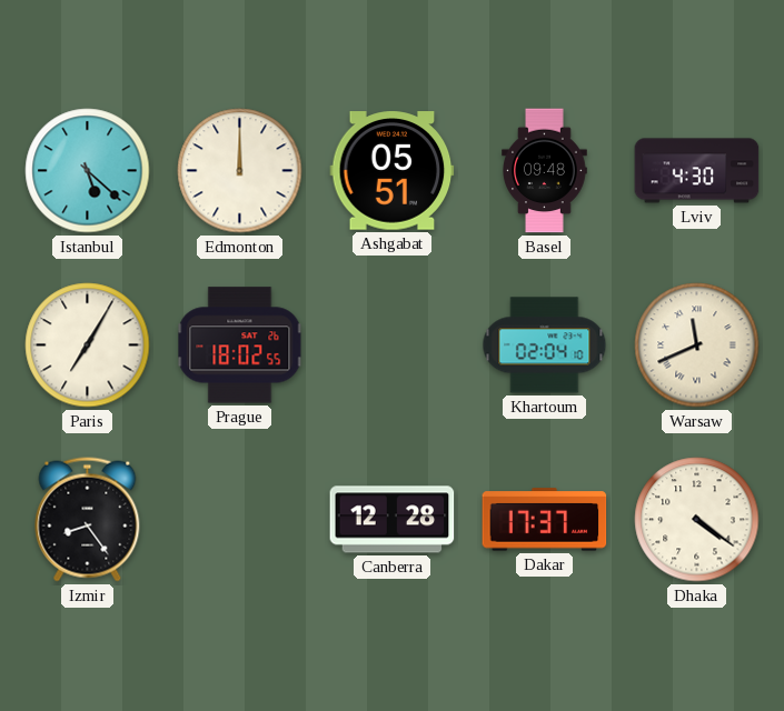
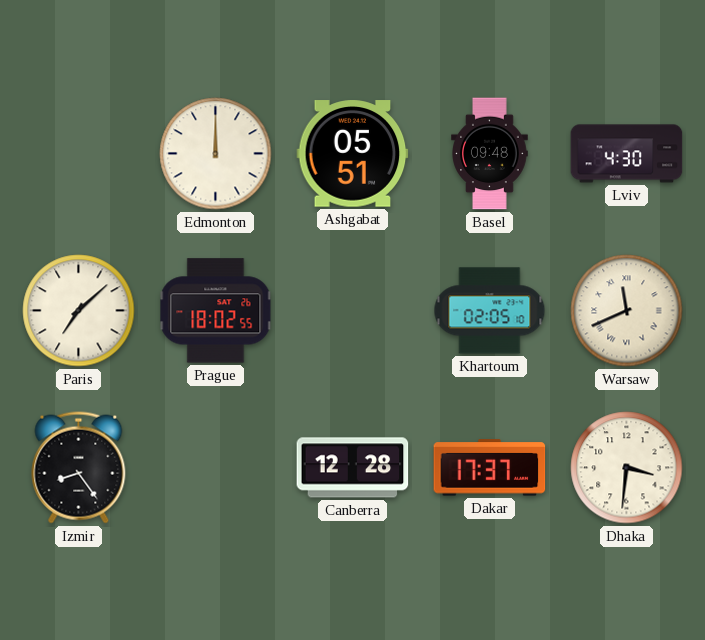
Istanbul: 5:22 -> none
Paris: 7:05 -> 7:08
Khartoum: 02:04 -> 02:05
Dhaka: 4:21 -> 3:31
